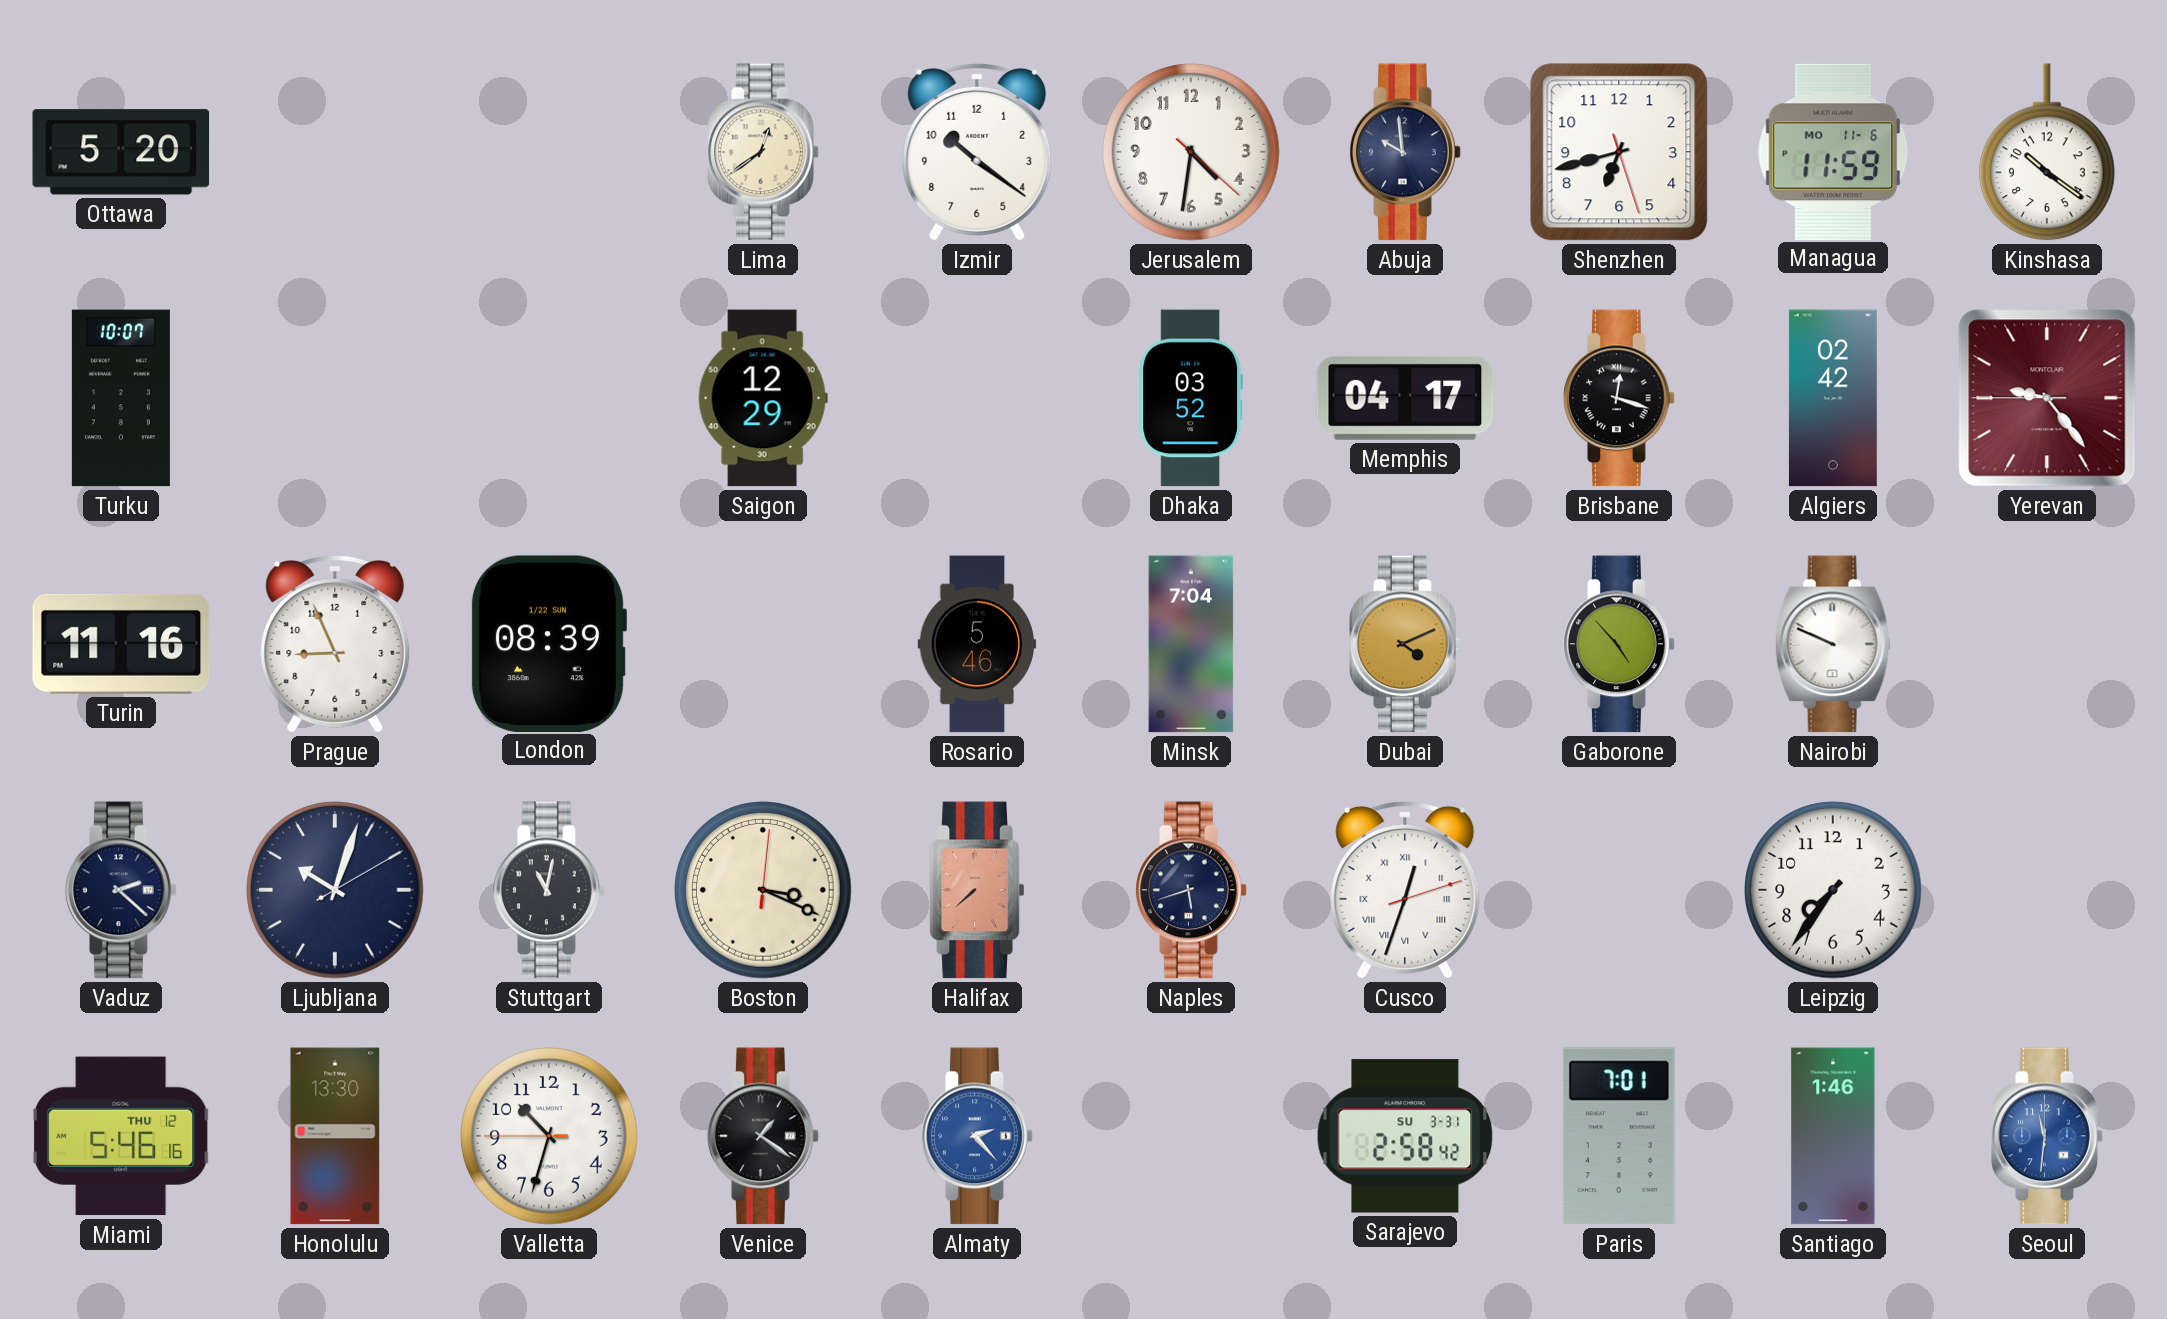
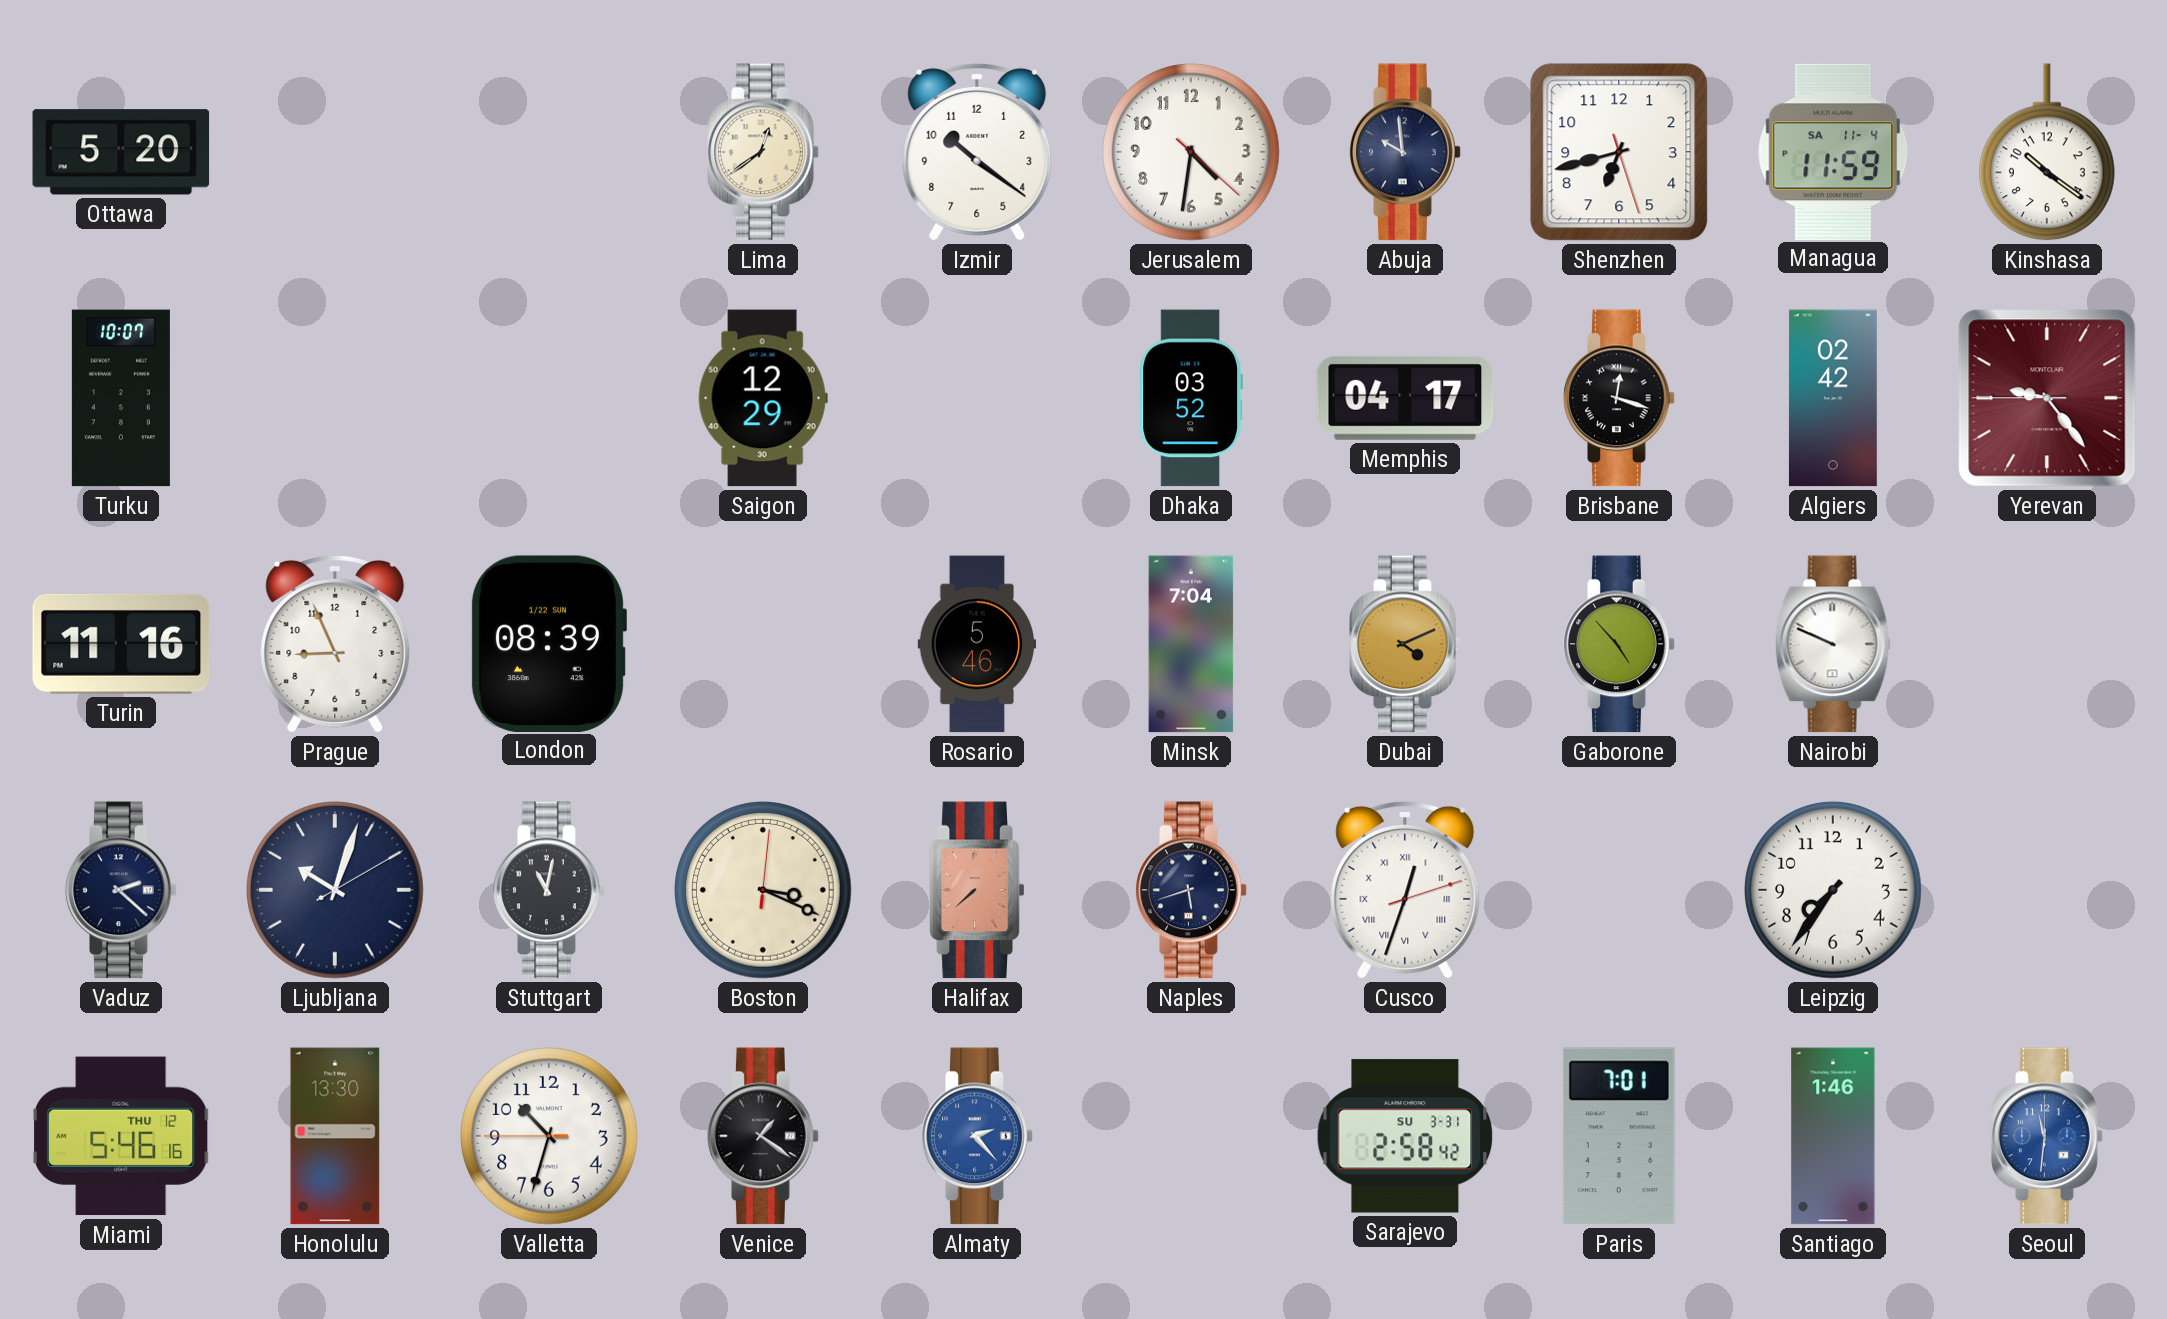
Managua date: MO 11-6 -> SA 11-4
